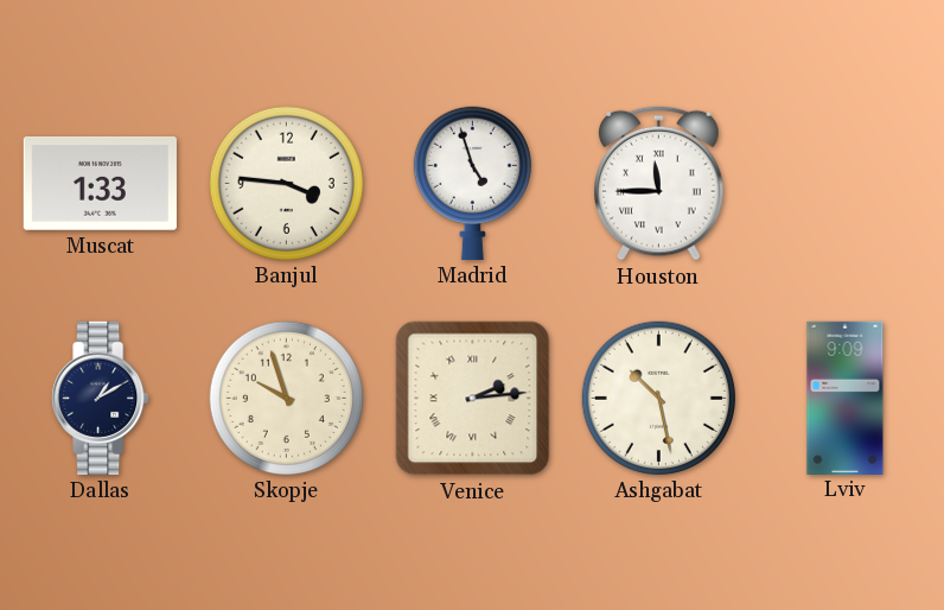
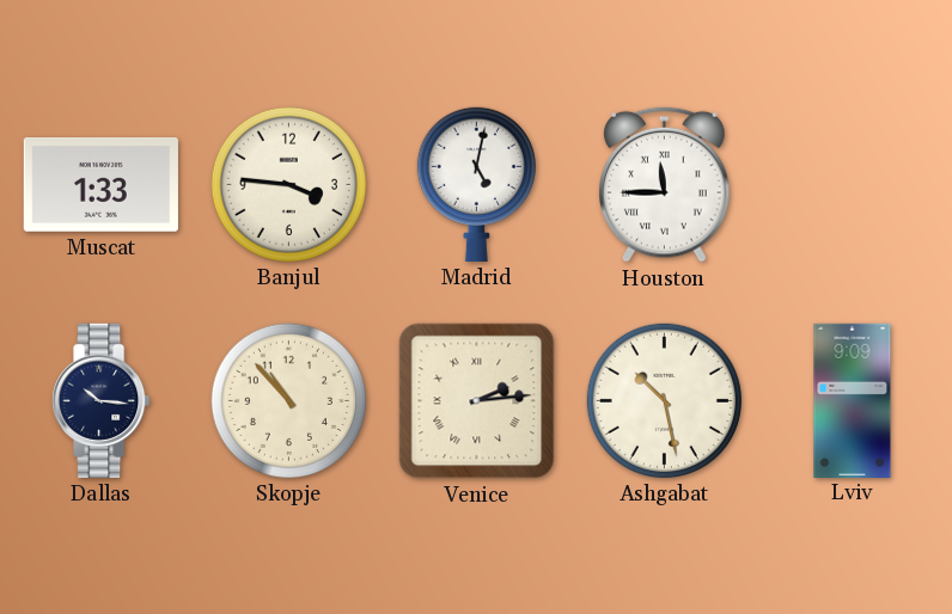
Madrid: 4:57 -> 5:02
Dallas: 1:10 -> 10:16
Skopje: 9:57 -> 10:53
